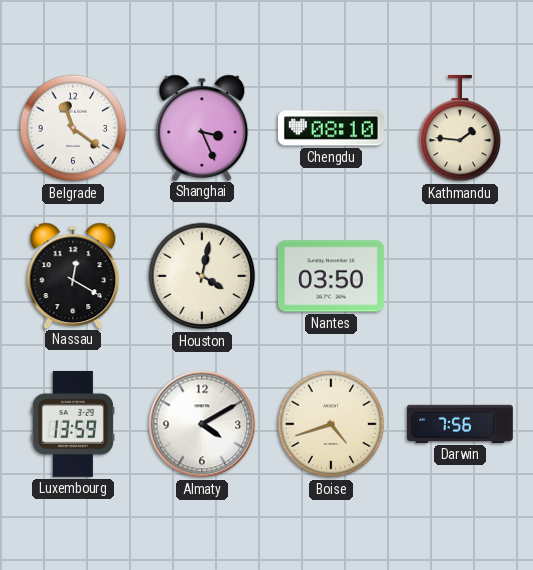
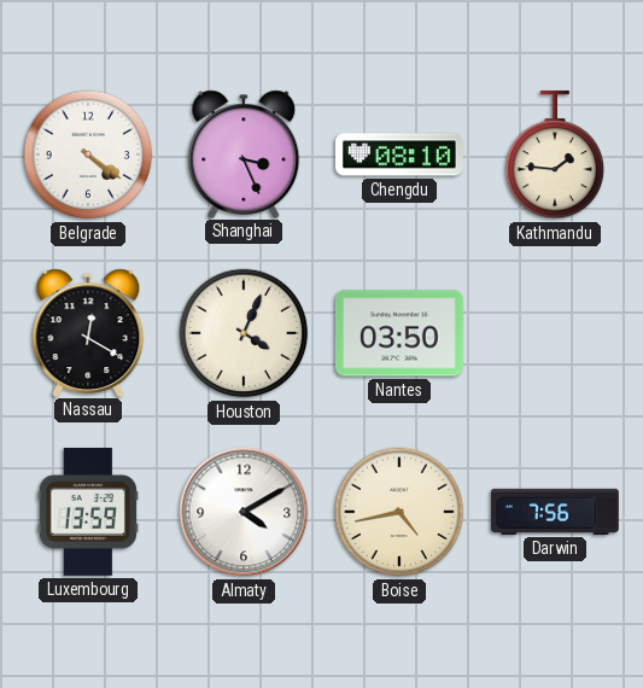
Belgrade: 11:21 -> 4:21
Houston: 4:02 -> 4:04
Boise: 4:42 -> 4:43
